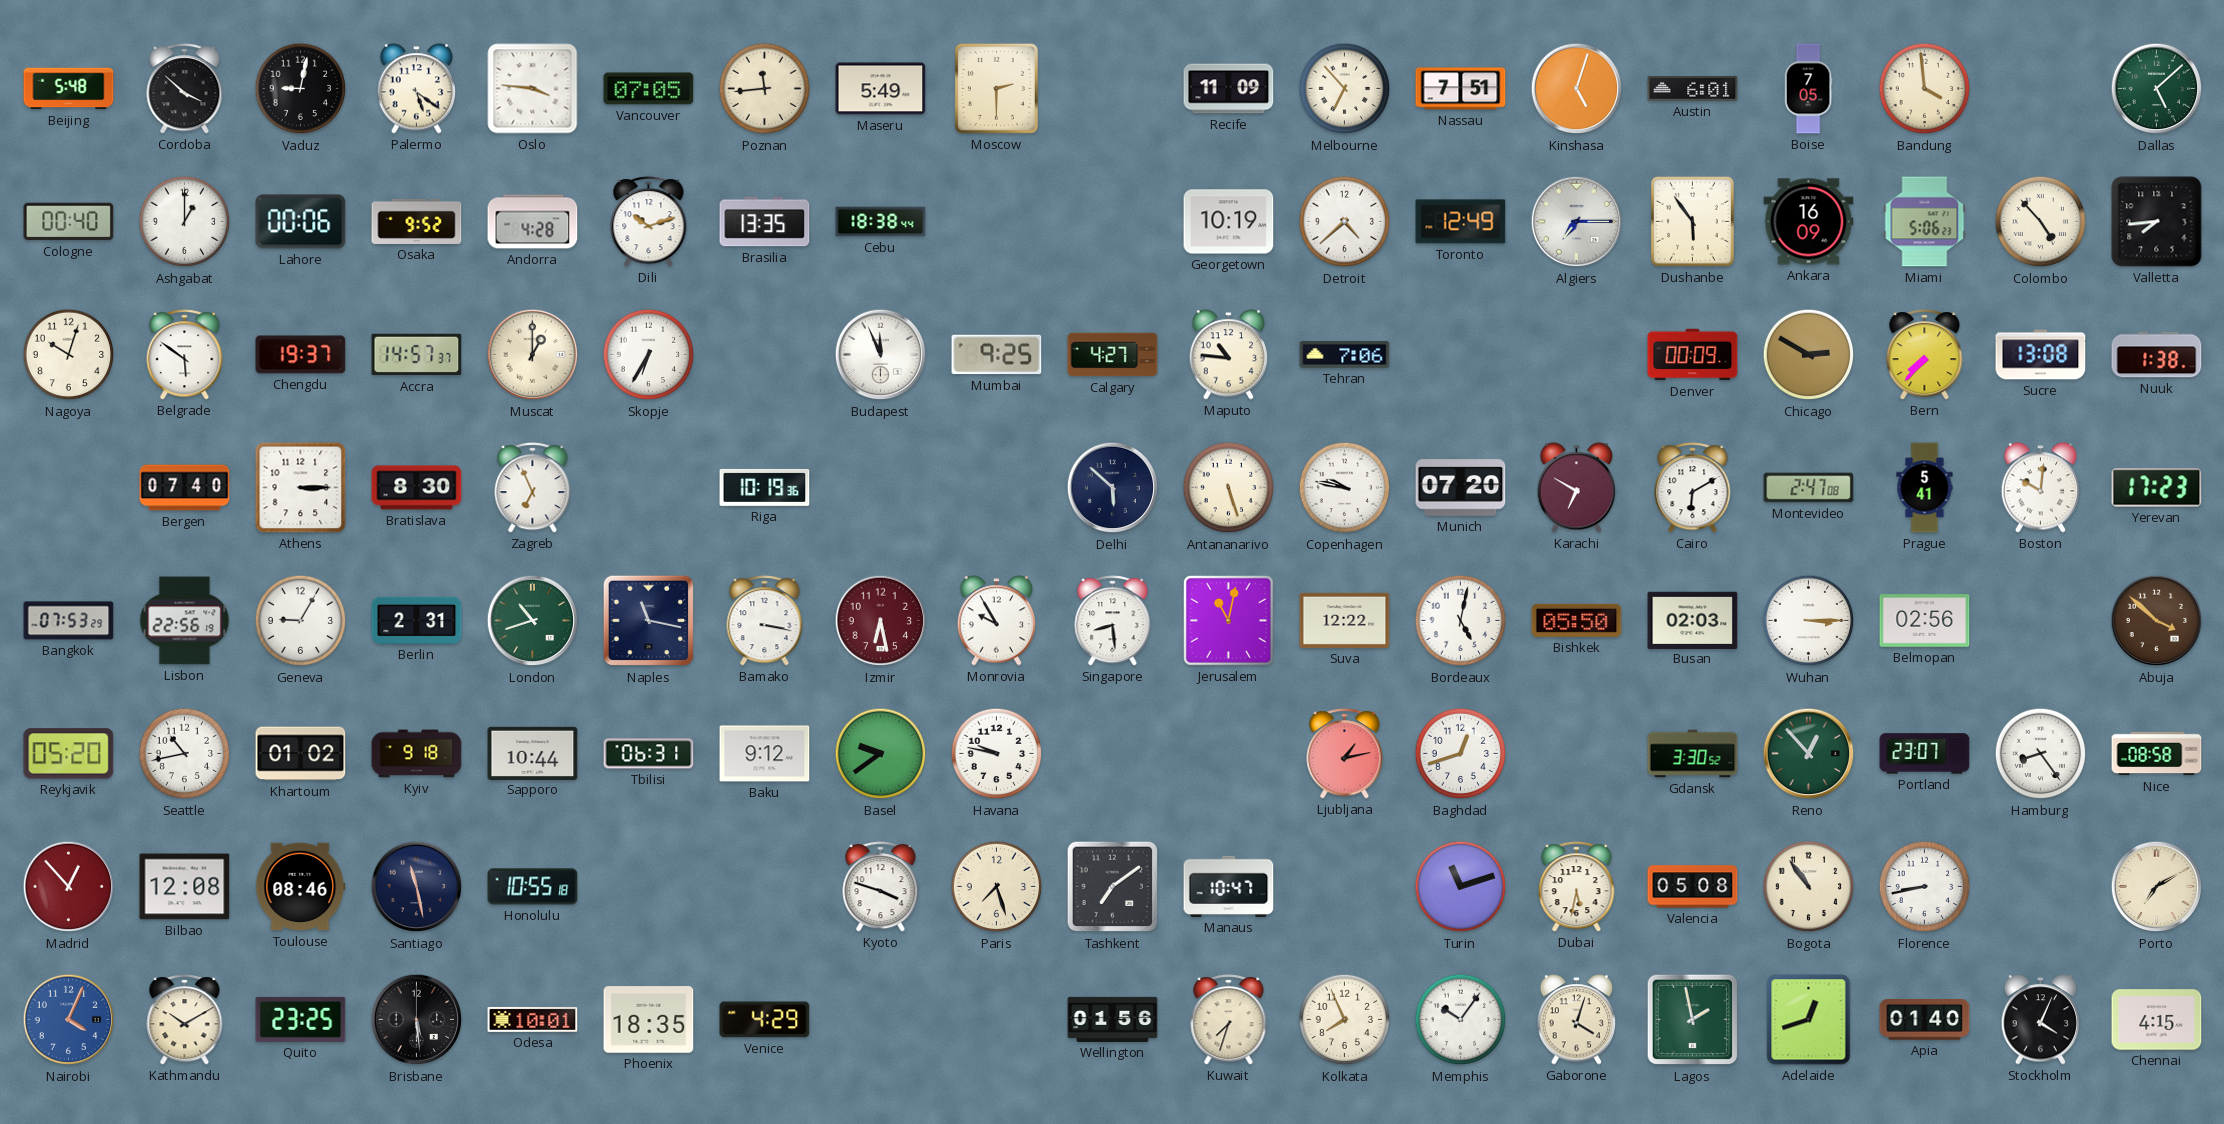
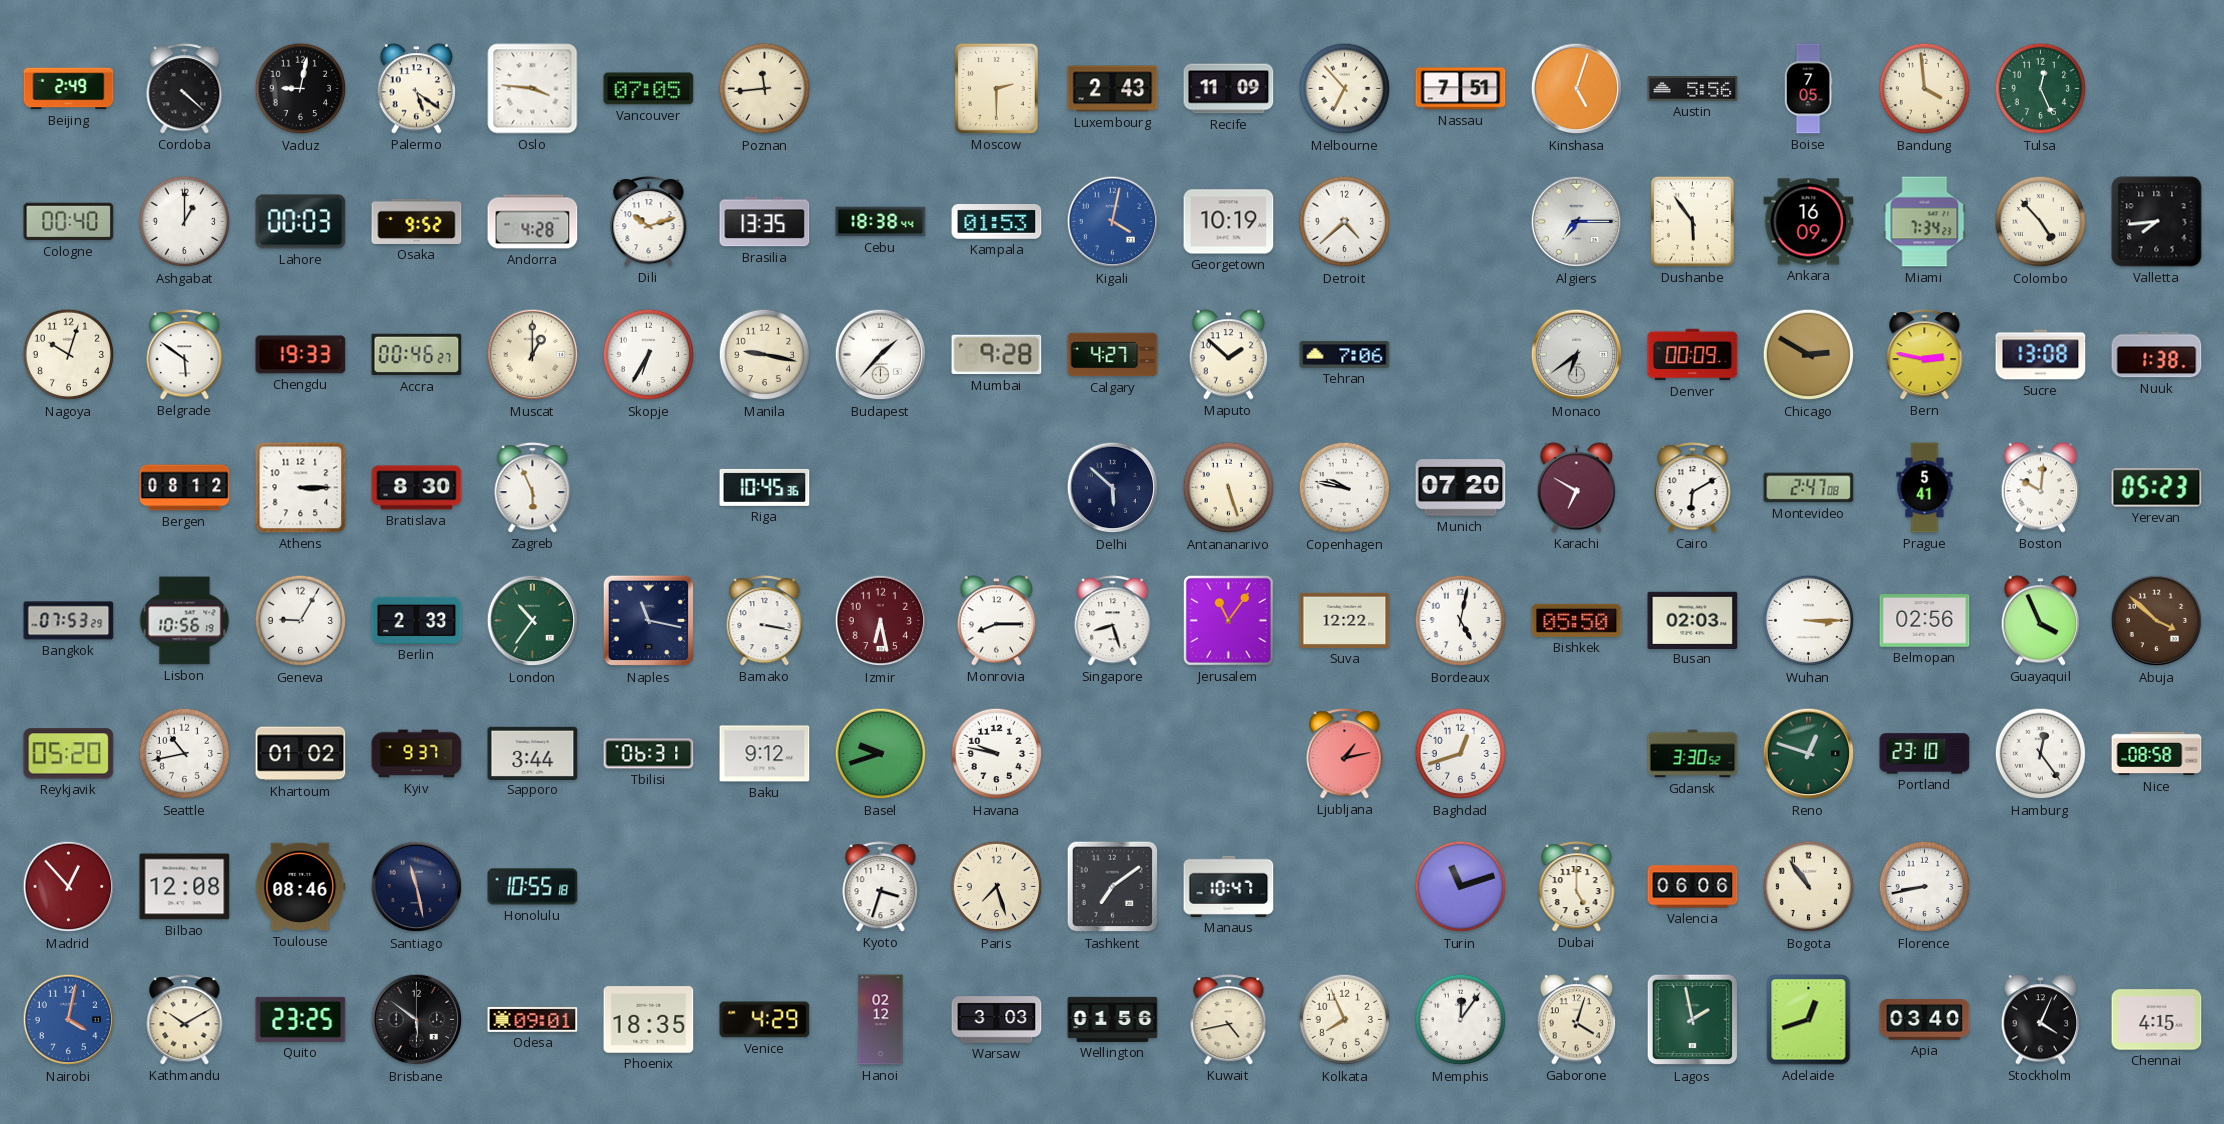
Beijing: 5:48 -> 2:49
Cordoba: 3:52 -> 4:22
Maseru: 5:49 -> none
Luxembourg: none -> 2:43
Austin: 6:01 -> 5:56
Tulsa: none -> 12:26
Dallas: 5:08 -> none
Lahore: 00:06 -> 00:03
Kampala: none -> 01:53
Kigali: none -> 4:02
Toronto: 12:49 -> none
Miami: 5:06 -> 7:34
Chengdu: 19:37 -> 19:33
Accra: 14:57 -> 00:46
Manila: none -> 9:17
Budapest: 11:56 -> 1:37
Mumbai: 9:25 -> 9:28
Maputo: 10:46 -> 1:52
Monaco: none -> 6:39
Bern: 7:37 -> 2:47
Bergen: 07:40 -> 08:12
Zagreb: 6:56 -> 5:56
Riga: 10:19 -> 10:45
Yerevan: 17:23 -> 05:23
Lisbon: 22:56 -> 10:56
Berlin: 2:31 -> 2:33
London: 10:42 -> 10:36
Monrovia: 9:55 -> 8:15
Singapore: 8:29 -> 8:27
Jerusalem: 11:02 -> 11:06
Guayaquil: none -> 3:56
Kyiv: 9:18 -> 9:37
Sapporo: 10:44 -> 3:44
Basel: 9:39 -> 9:42
Reno: 12:53 -> 12:48
Portland: 23:07 -> 23:10
Hamburg: 8:24 -> 12:24
Kyoto: 3:48 -> 3:33
Dubai: 5:32 -> 5:00
Valencia: 05:08 -> 06:06
Porto: 7:10 -> none
Nairobi: 4:04 -> 4:02
Brisbane: 5:29 -> 5:51
Odesa: 10:01 -> 09:01
Hanoi: none -> 02:12
Warsaw: none -> 3:03
Kuwait: 7:33 -> 4:43
Memphis: 10:06 -> 12:06
Apia: 01:40 -> 03:40
